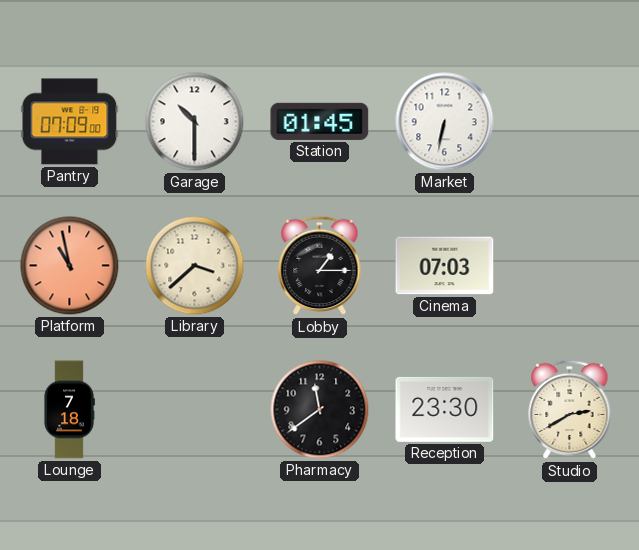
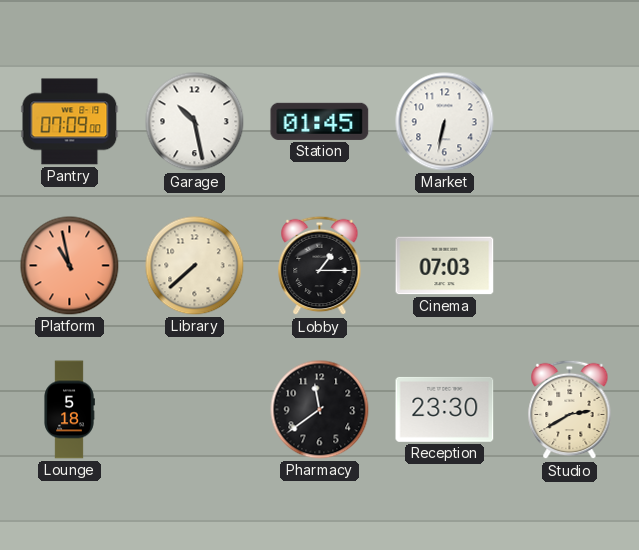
Garage: 10:30 -> 10:28
Library: 3:38 -> 7:38
Lounge: 7:18 -> 5:18
